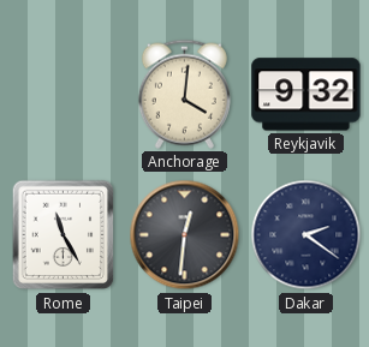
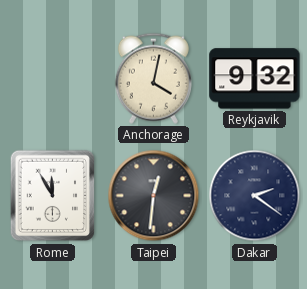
Anchorage: 4:01 -> 4:02
Rome: 11:25 -> 11:55
